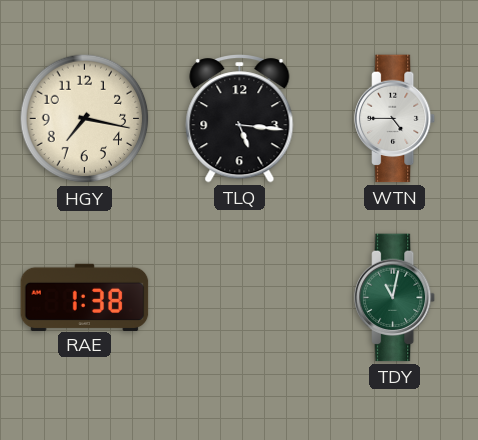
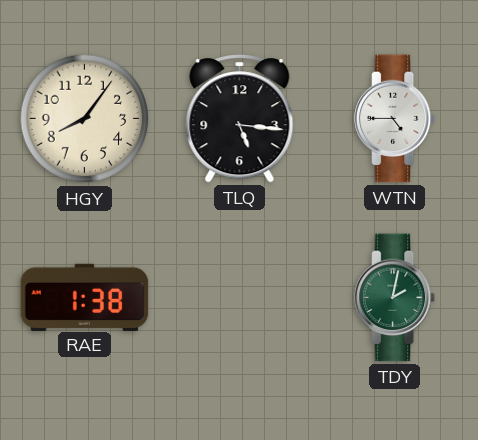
HGY: 7:17 -> 8:06
TDY: 11:02 -> 2:02
